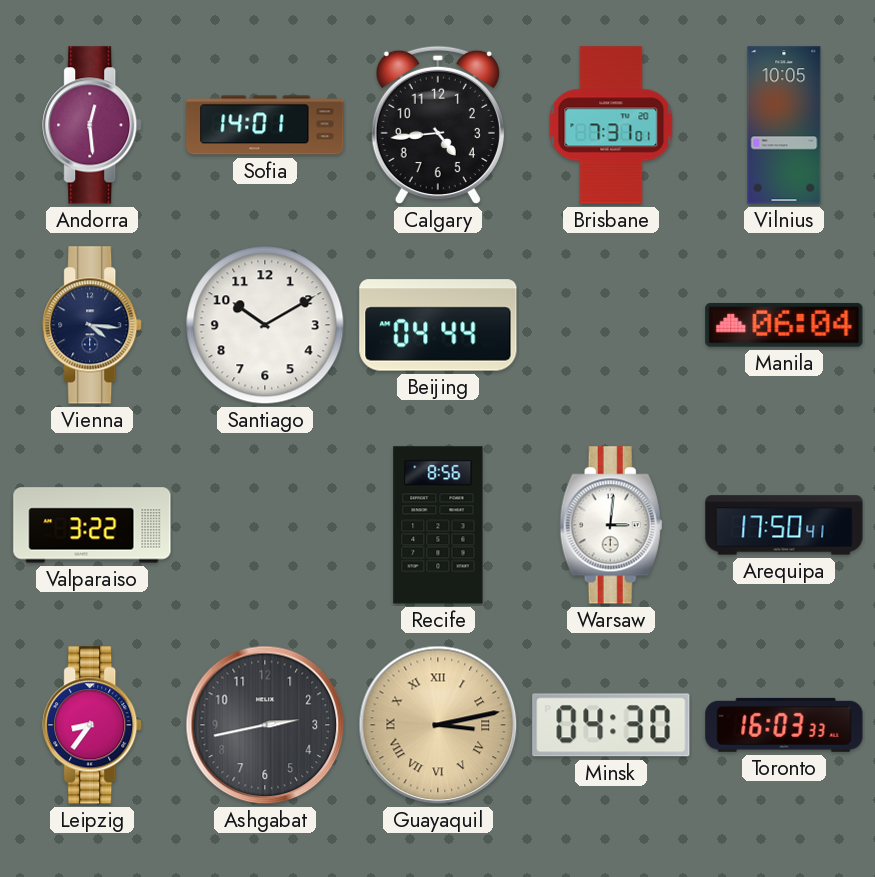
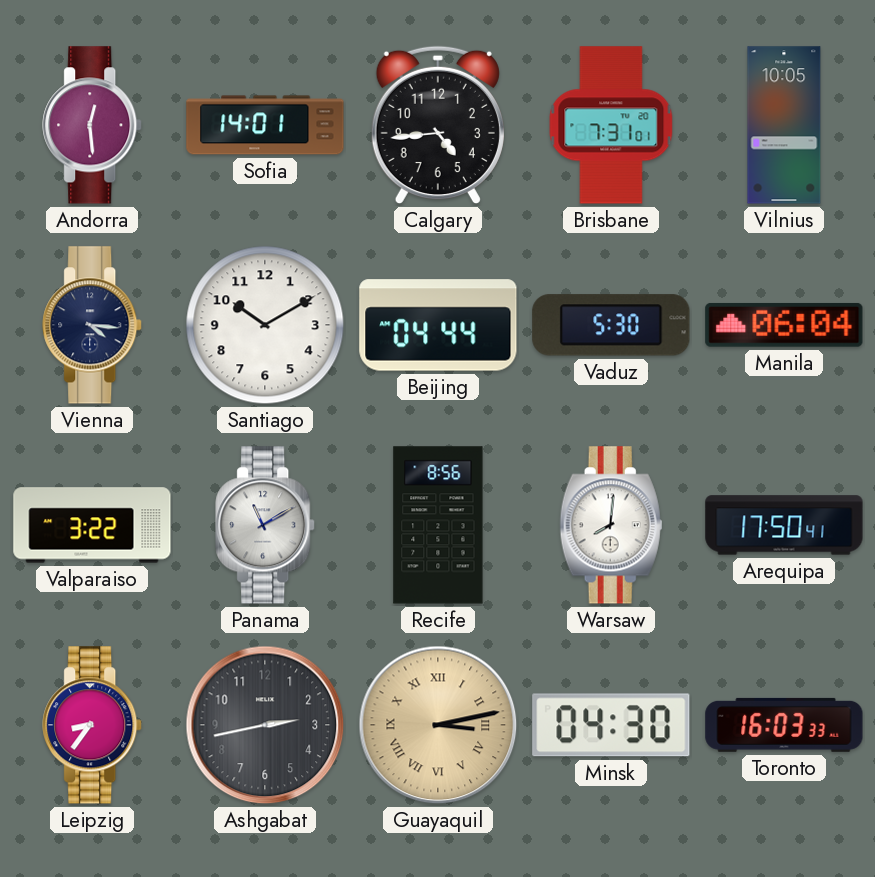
Vaduz: none -> 5:30
Panama: none -> 11:10
Warsaw: 3:01 -> 8:01
